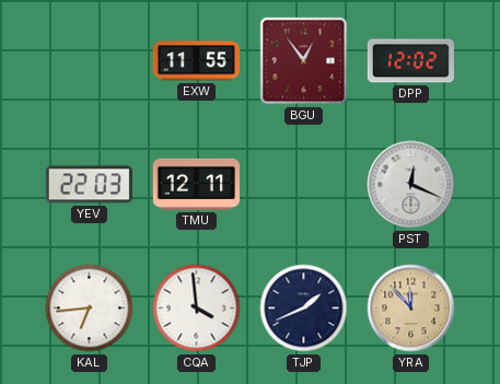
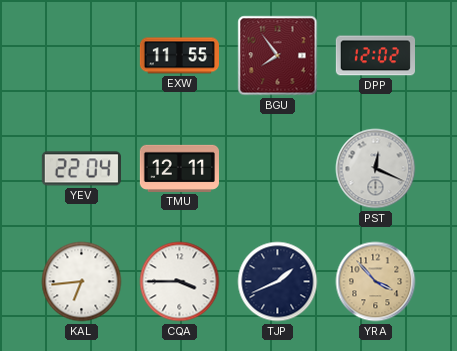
BGU: 12:54 -> 7:54
YEV: 22:03 -> 22:04
CQA: 3:59 -> 3:45
YRA: 11:53 -> 3:53
